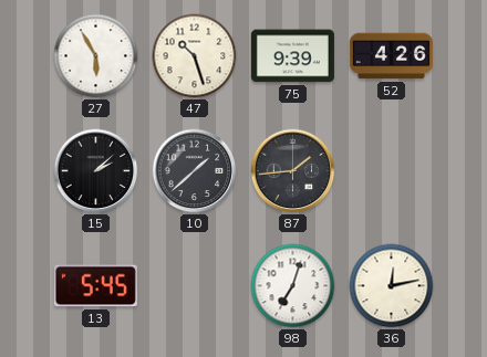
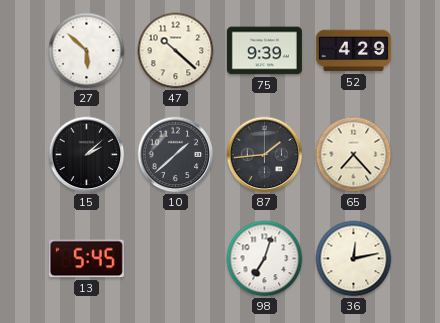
27: 5:55 -> 5:52
47: 10:27 -> 10:22
52: 4:26 -> 4:29
65: none -> 7:23
